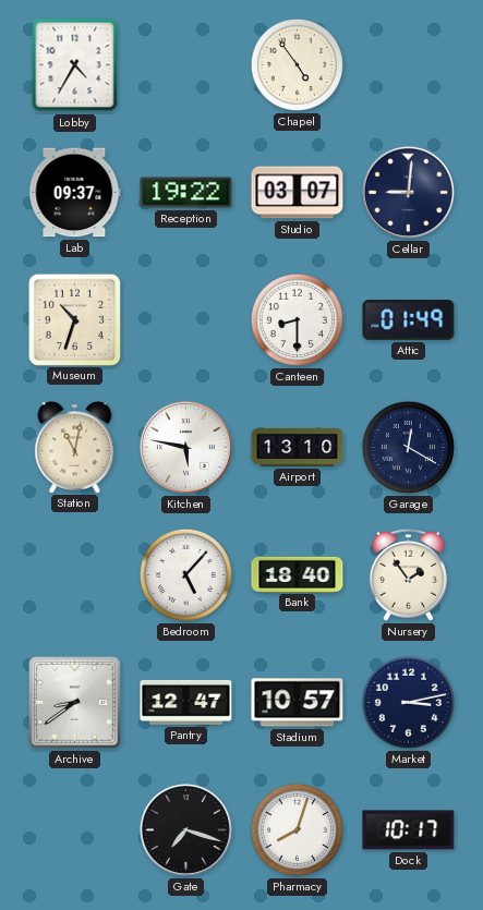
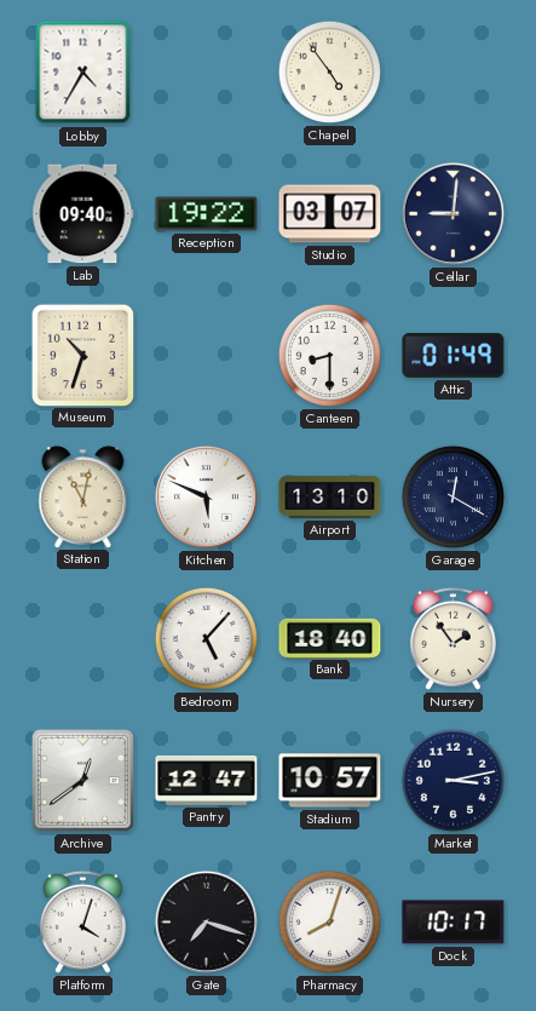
Lab: 09:37 -> 09:40
Kitchen: 5:47 -> 5:49
Archive: 8:39 -> 12:39
Platform: none -> 4:03
